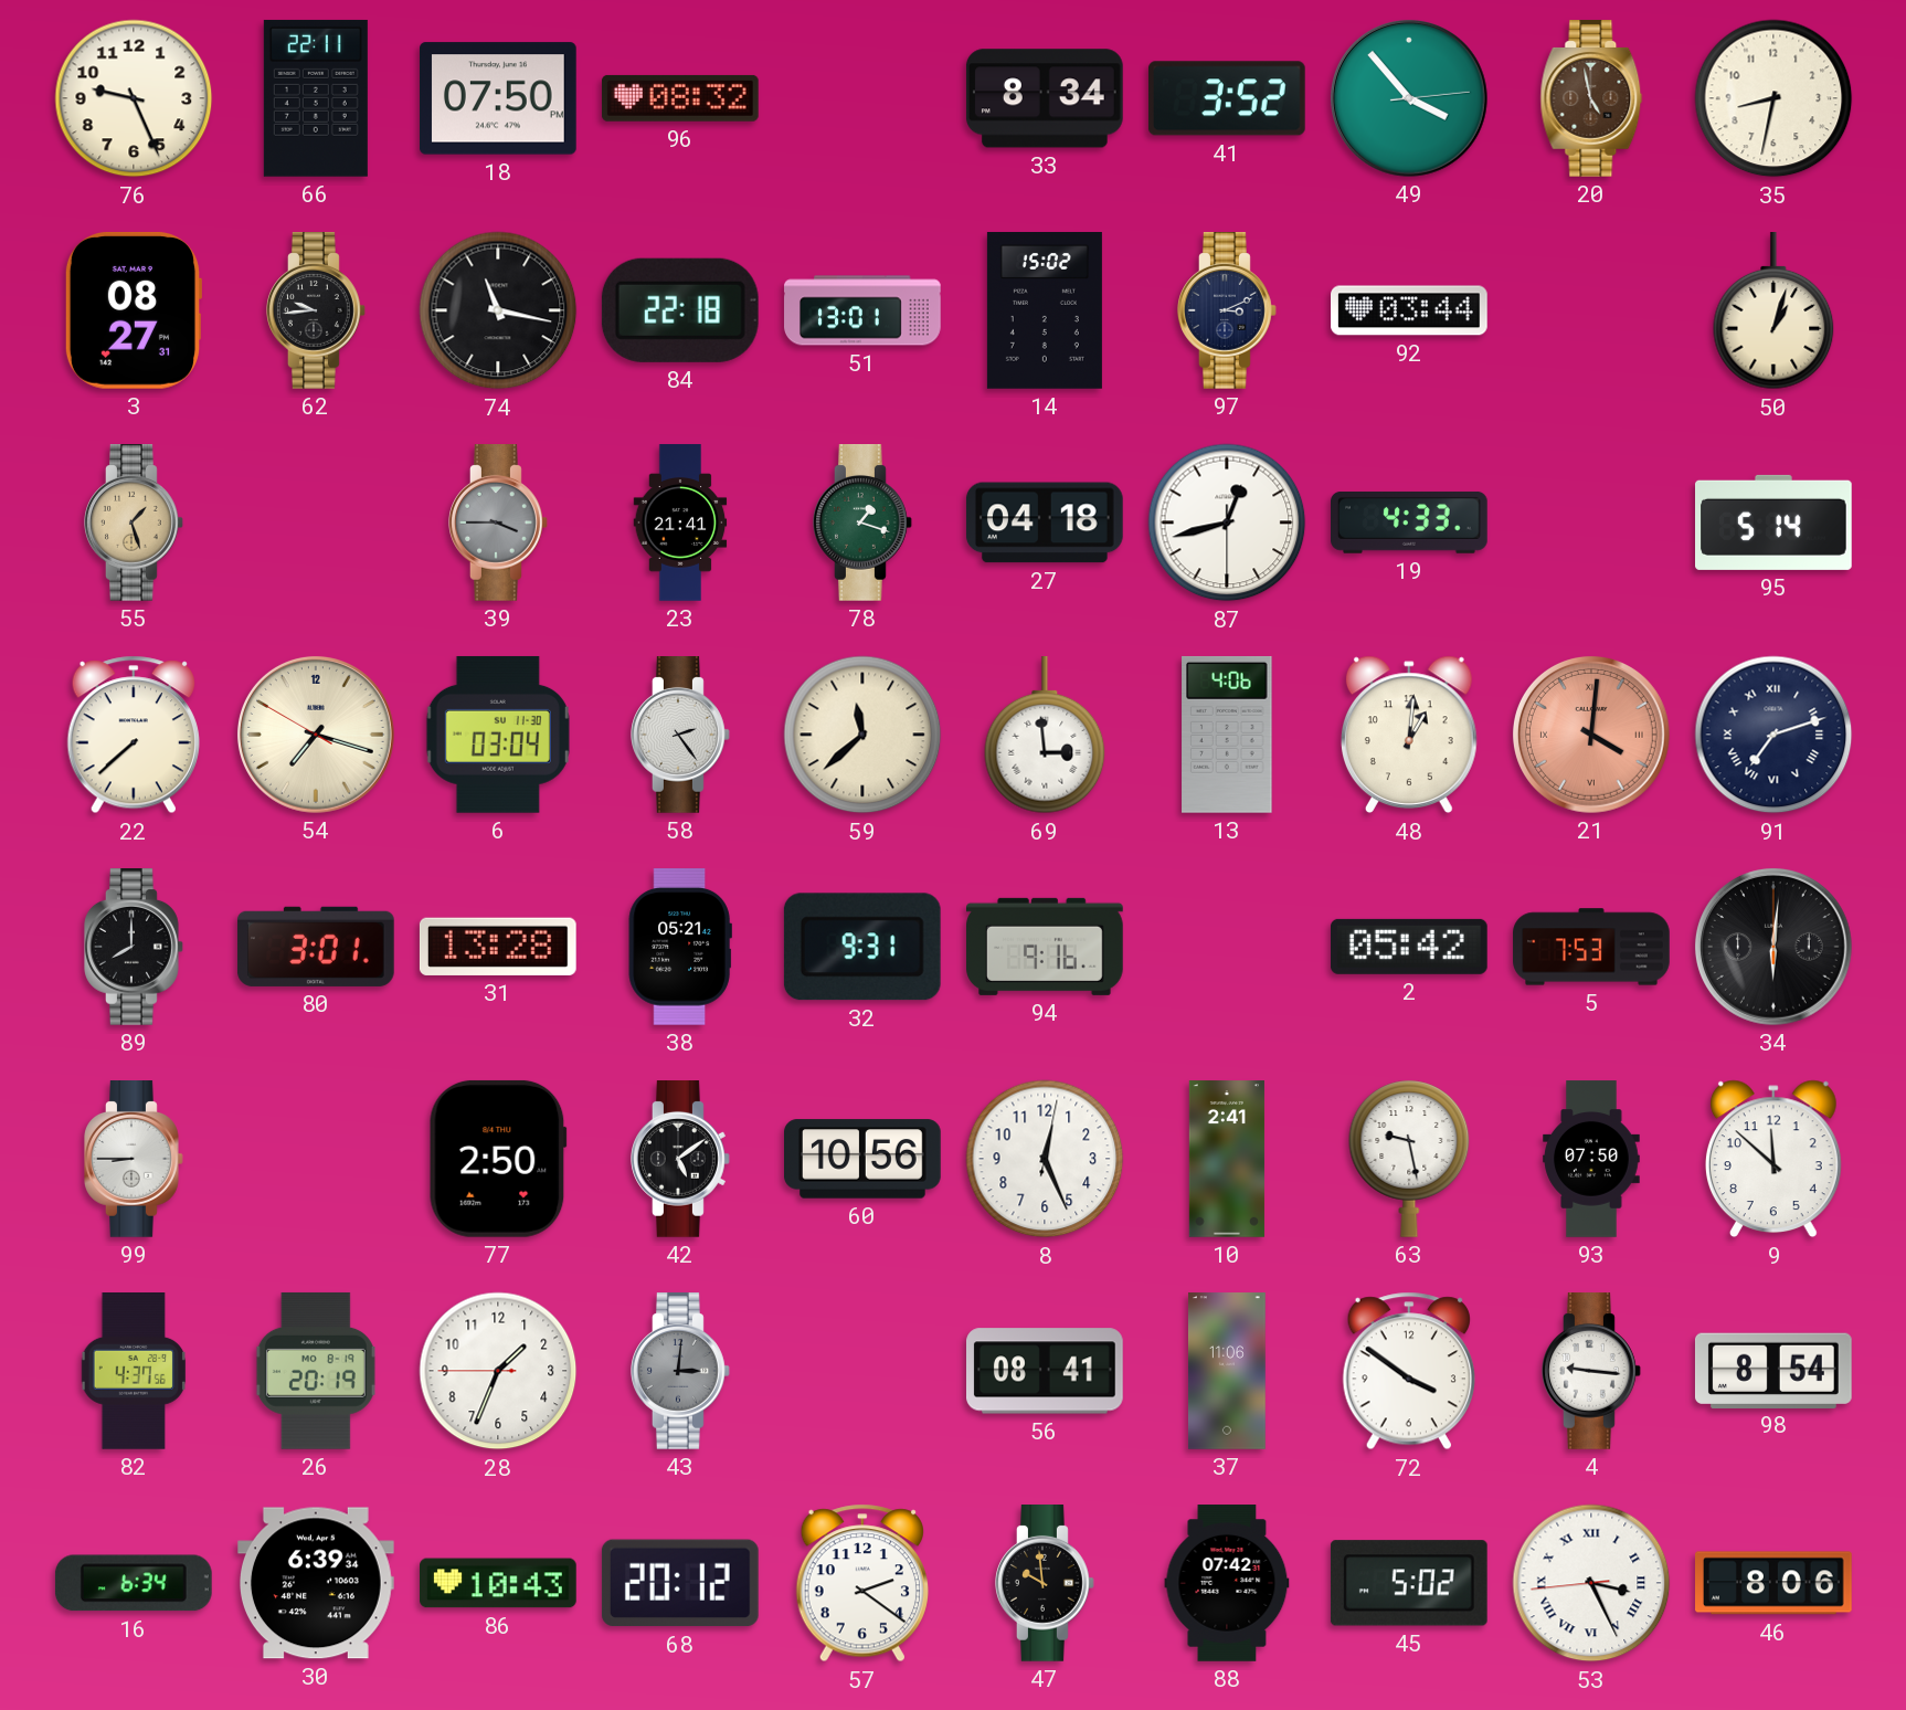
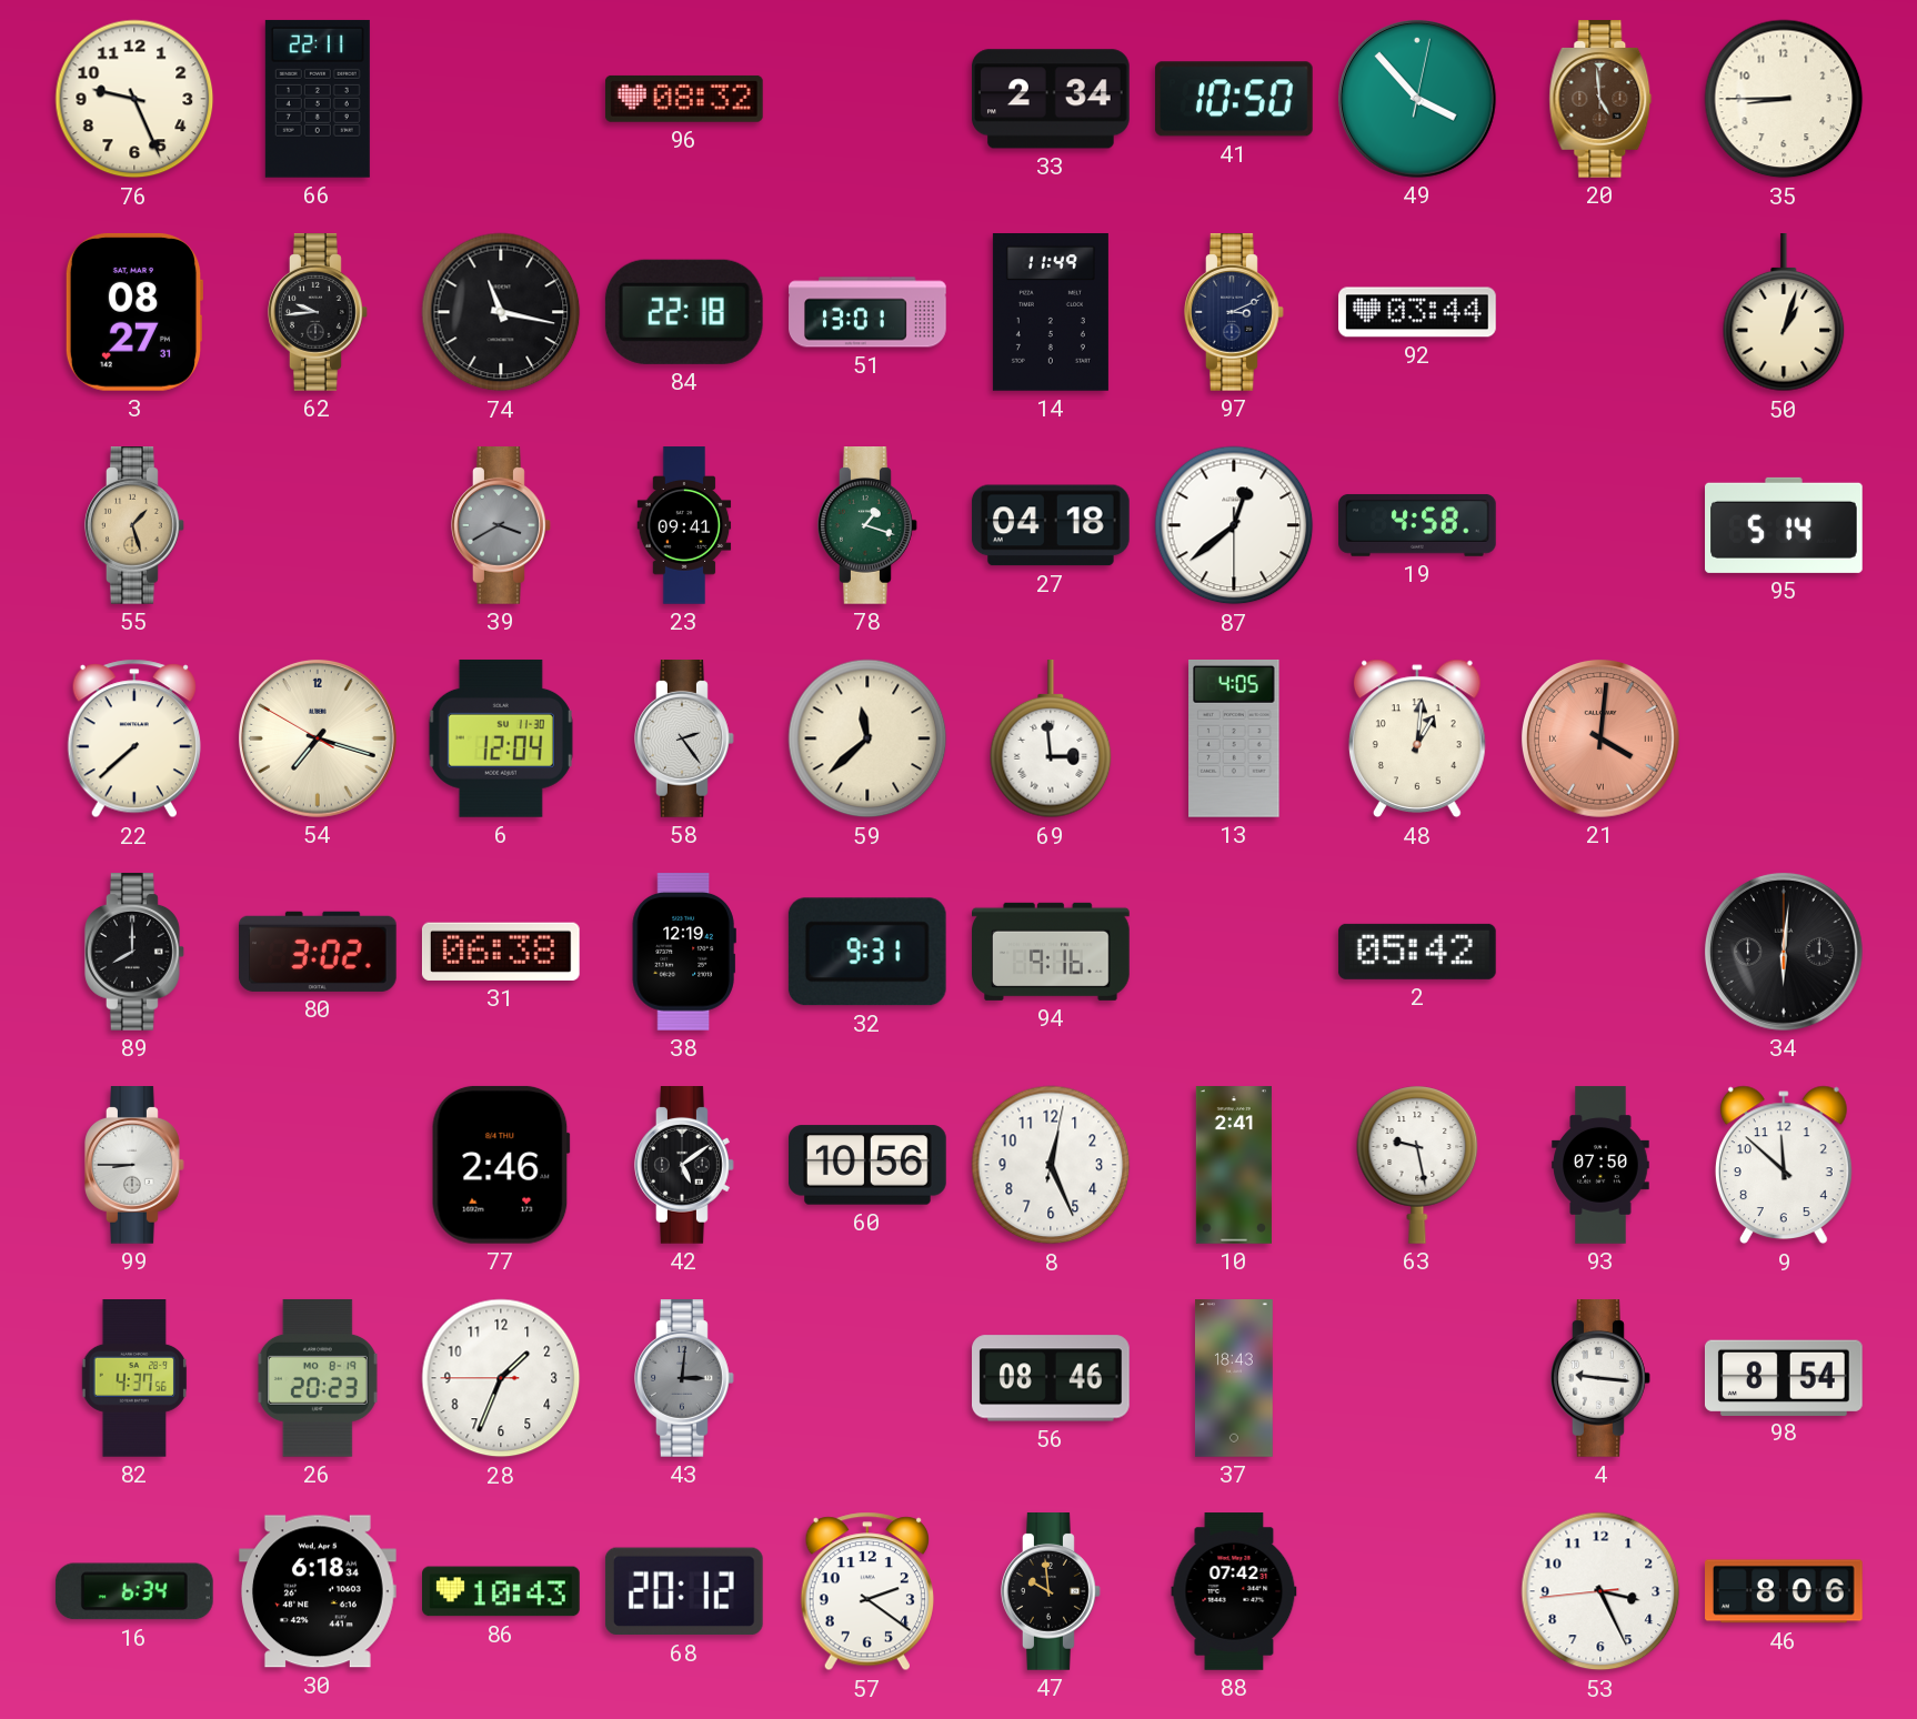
18: 07:50 -> none
33: 8:34 -> 2:34
41: 3:52 -> 10:50
49: 3:53:14 -> 3:53:02
20: 4:58 -> 4:59
35: 8:32 -> 8:45
14: 15:02 -> 11:49
39: 3:45 -> 3:40
23: 21:41 -> 09:41
87: 12:42 -> 12:38
19: 4:33 -> 4:58
6: 03:04 -> 12:04
13: 4:06 -> 4:05
91: 7:12 -> none
80: 3:01 -> 3:02
31: 13:28 -> 06:38
38: 05:21 -> 12:19
5: 7:53 -> none
77: 2:50 -> 2:46
26: 20:19 -> 20:23
56: 08:41 -> 08:46
37: 11:06 -> 18:43
72: 3:51 -> none
30: 6:39 -> 6:18
45: 5:02 -> none
53 numerals: Roman -> Arabic
